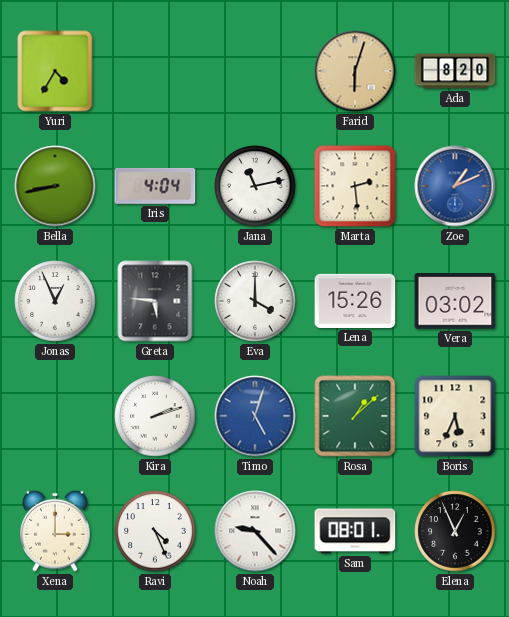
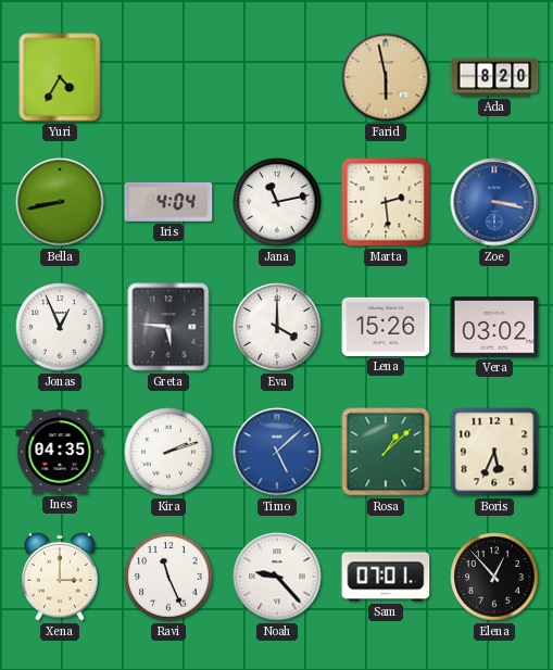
Farid: 6:03 -> 5:58
Zoe: 1:11 -> 3:17
Ines: none -> 04:35
Timo: 5:03 -> 5:08
Ravi: 4:26 -> 11:26
Sam: 08:01 -> 07:01
Elena: 12:56 -> 12:53
